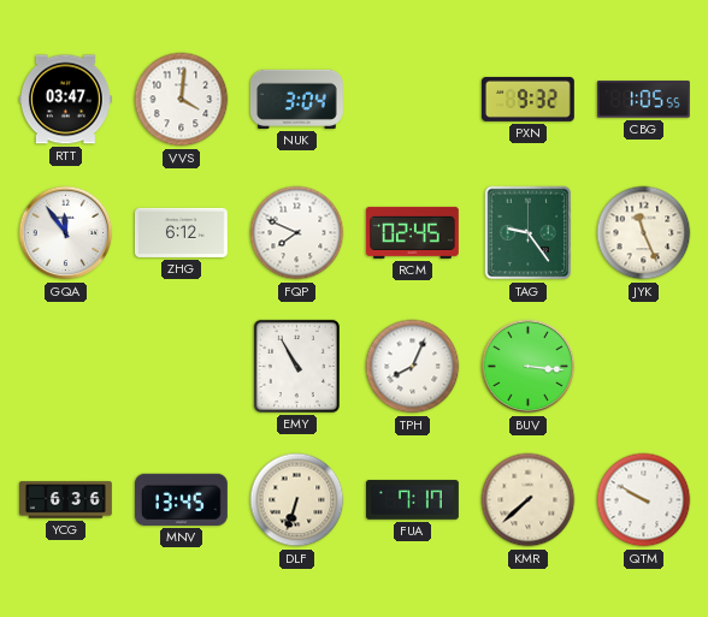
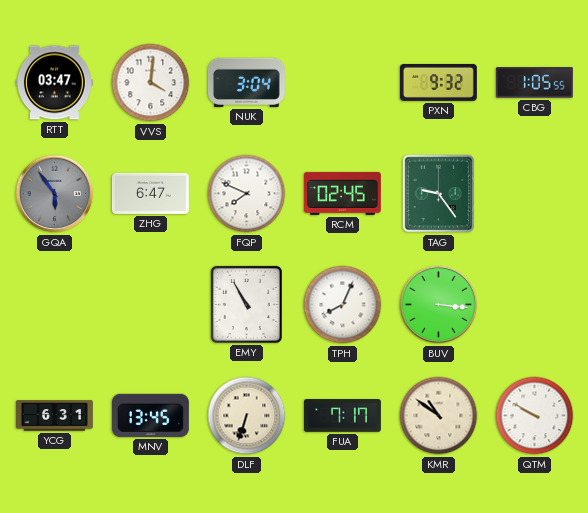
GQA: 11:54 -> 5:54
GQA dial: white -> grey
ZHG: 6:12 -> 6:47
JYK: 11:26 -> none
YCG: 6:36 -> 6:31
KMR: 7:38 -> 10:51
